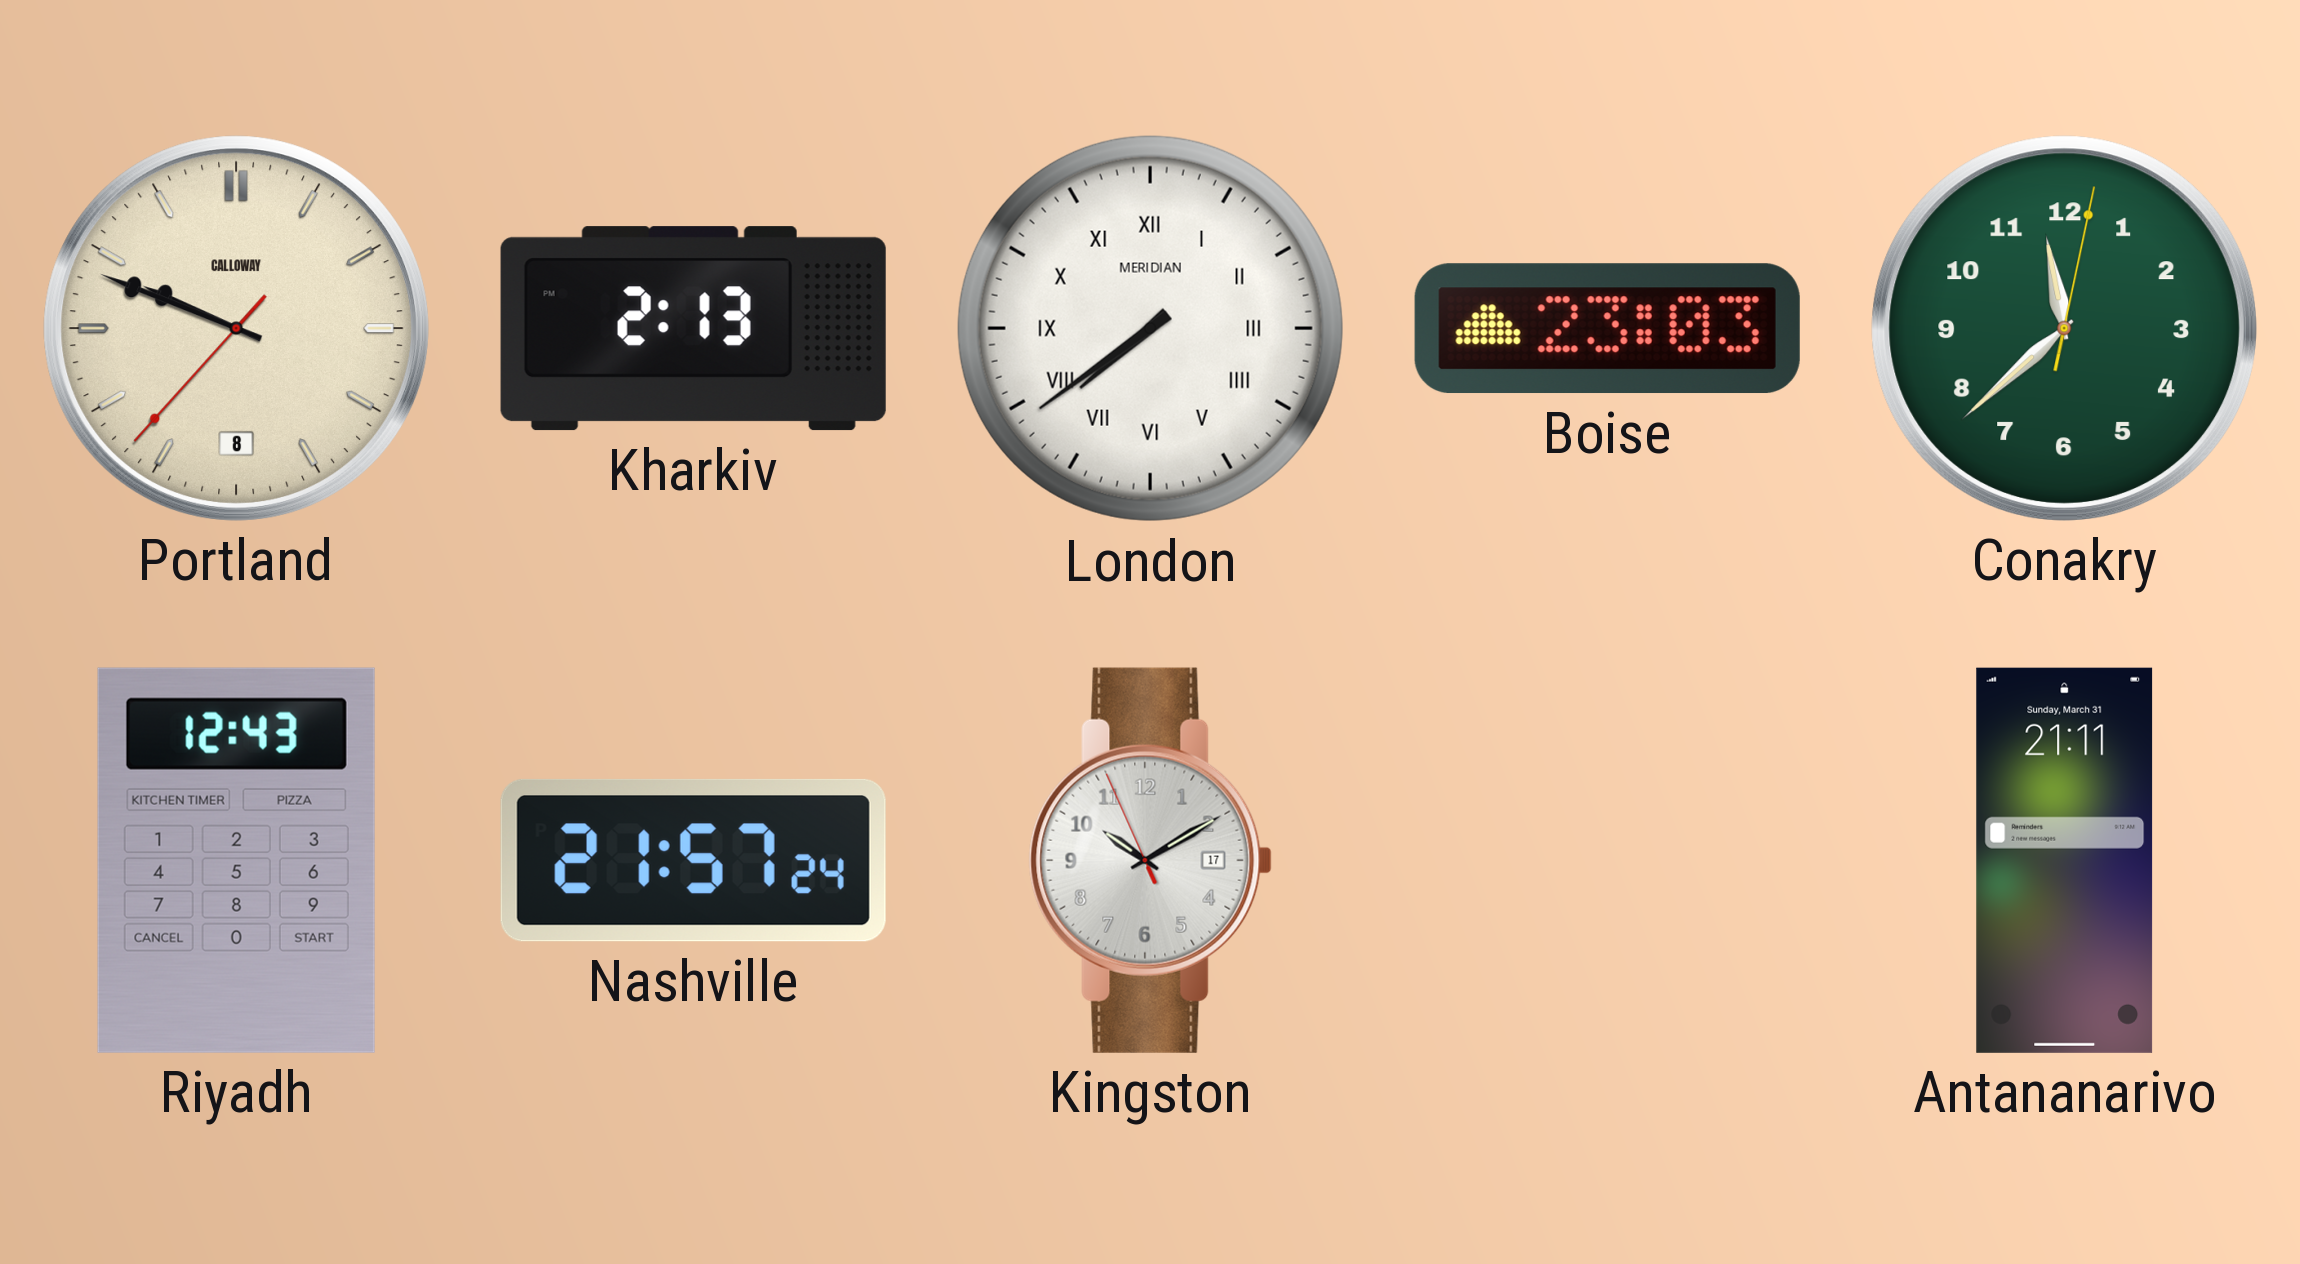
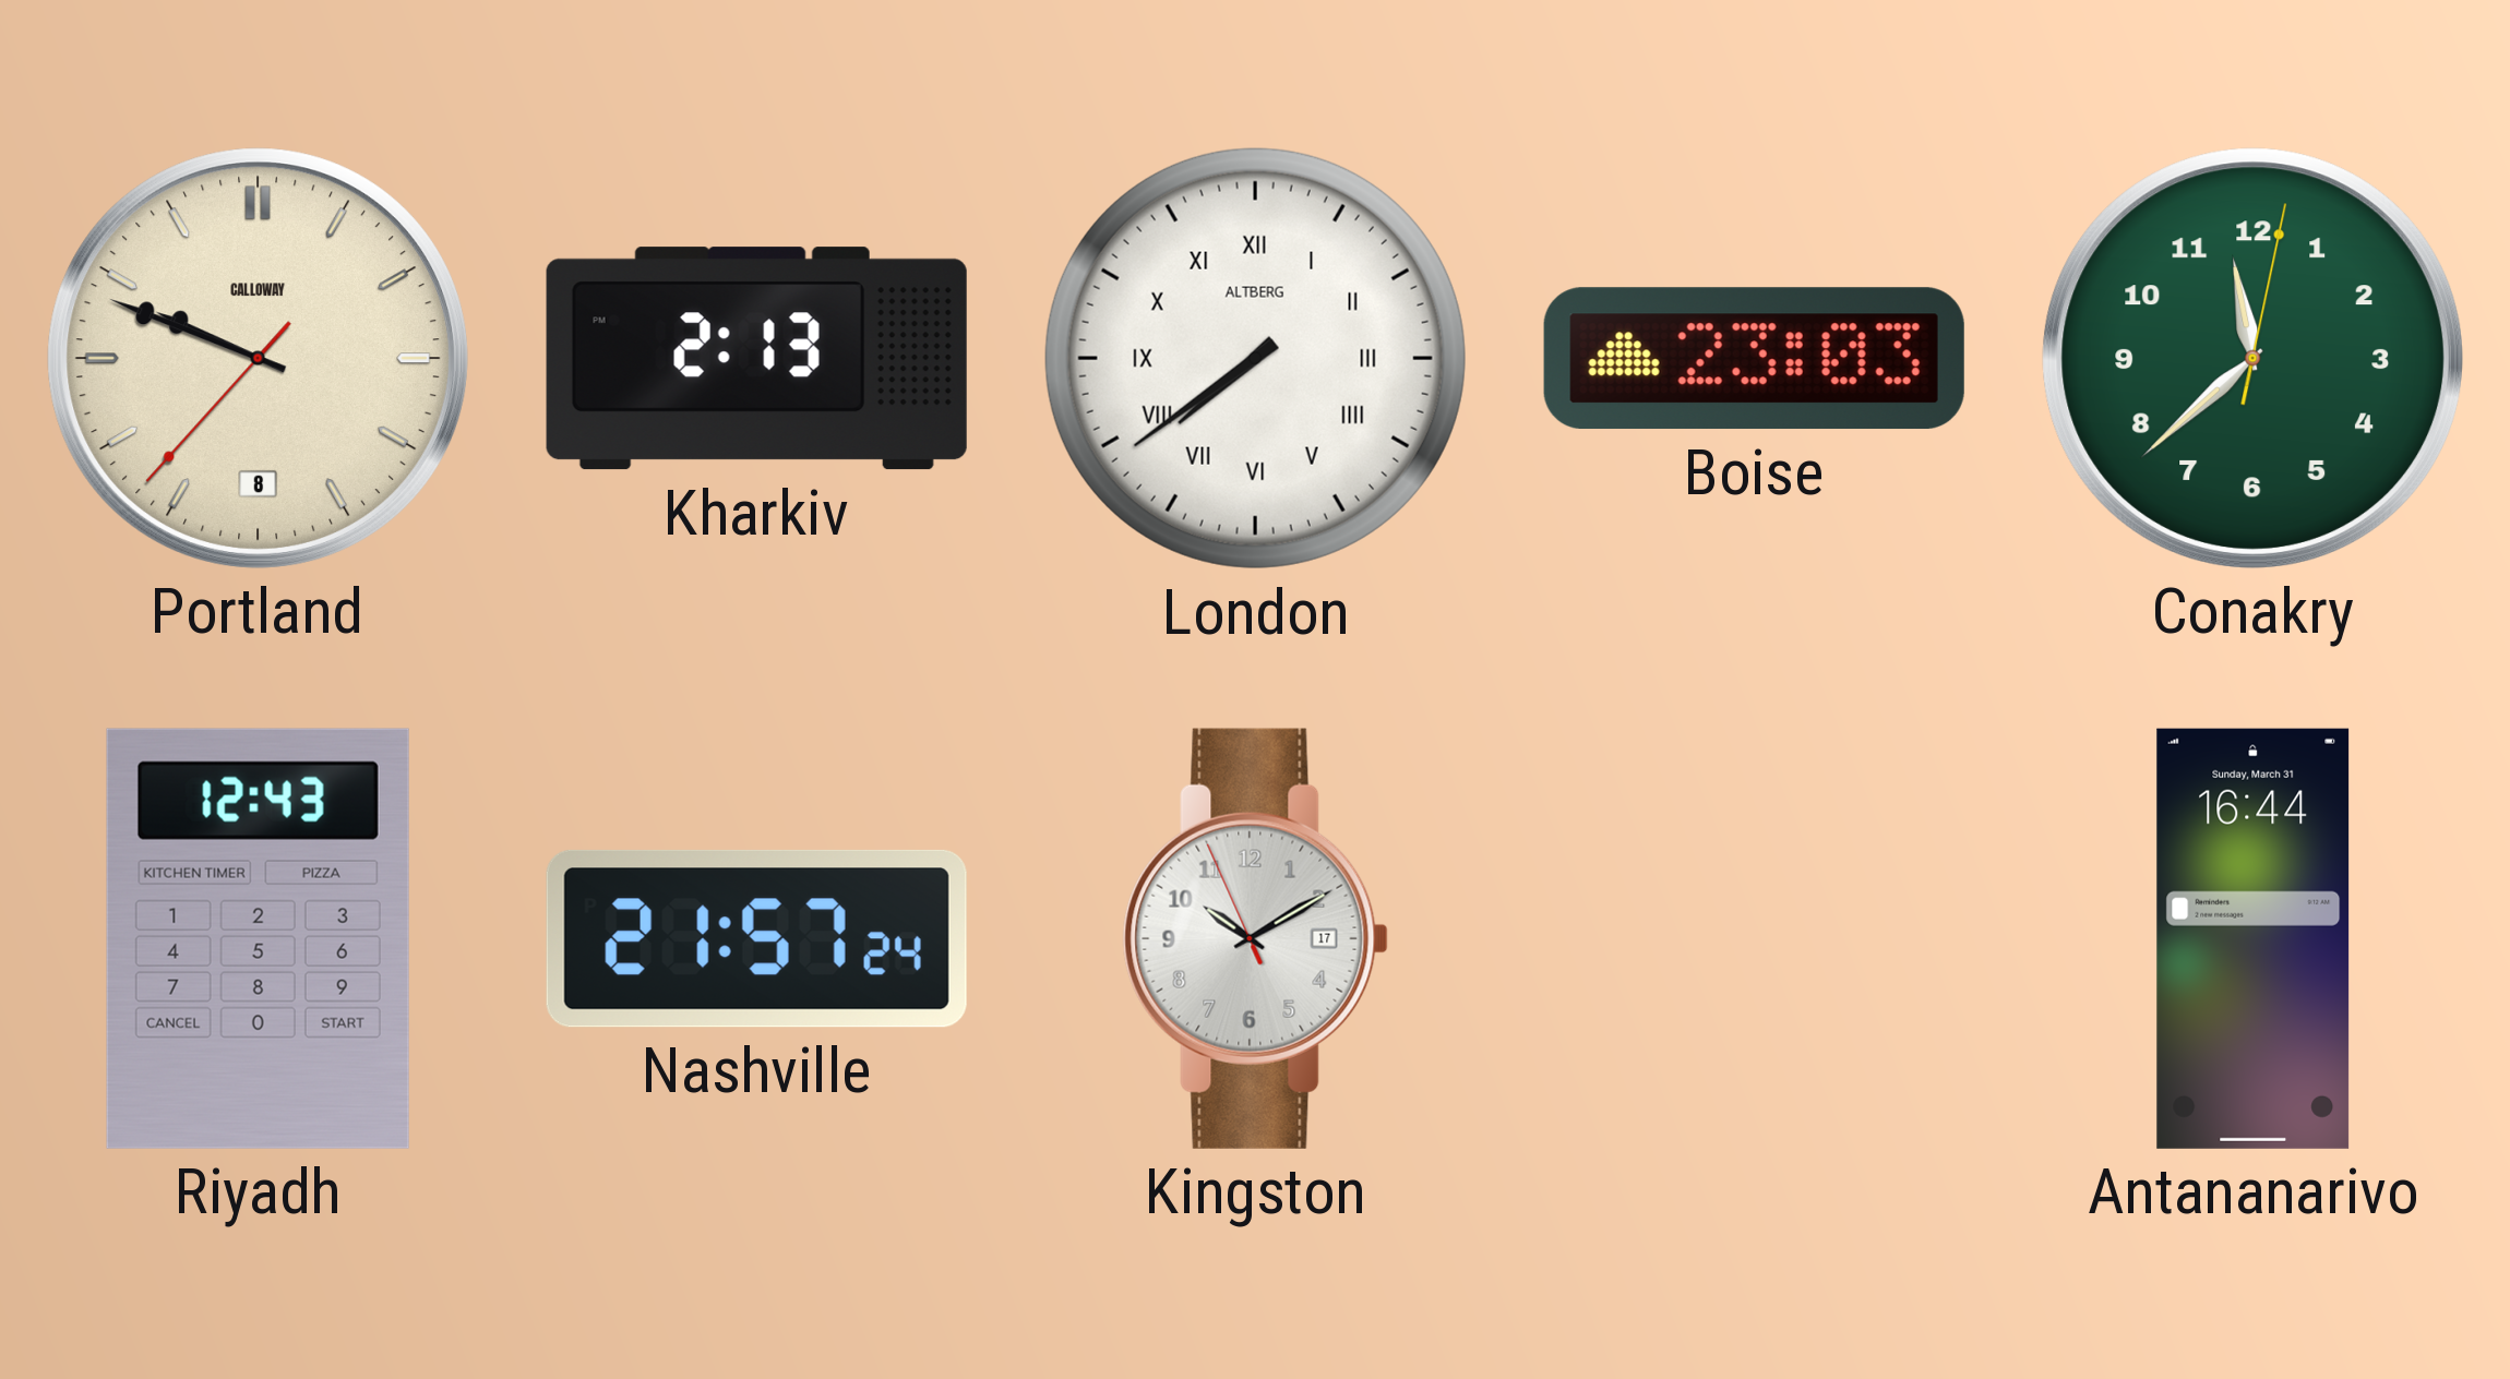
London brand: MERIDIAN -> ALTBERG
Antananarivo: 21:11 -> 16:44
